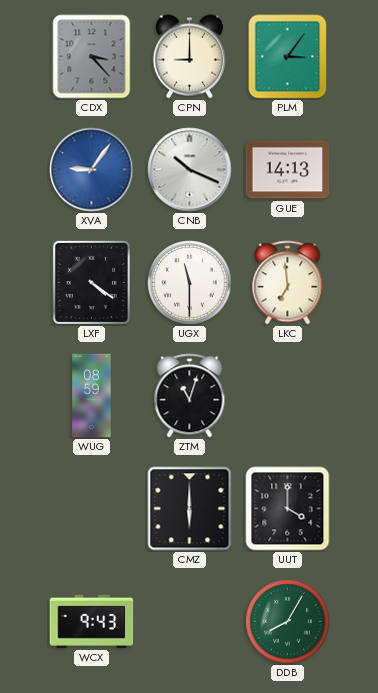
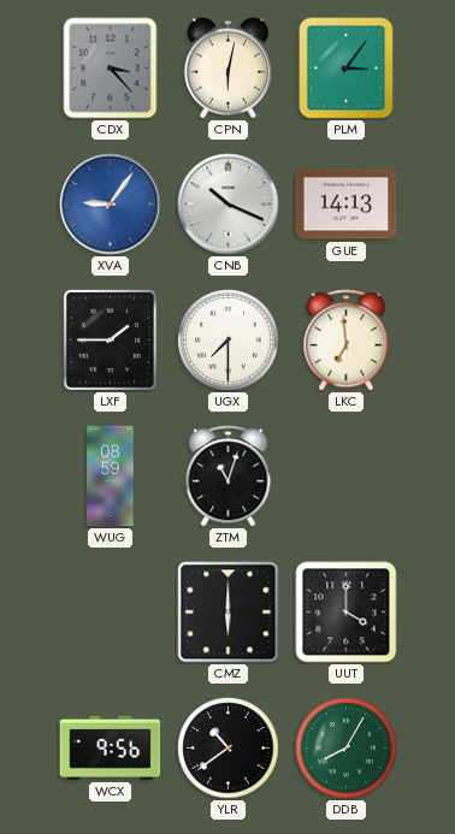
CPN: 9:00 -> 6:02
LXF: 4:21 -> 1:45
UGX: 11:30 -> 7:30
WCX: 9:43 -> 9:56
YLR: none -> 10:39
